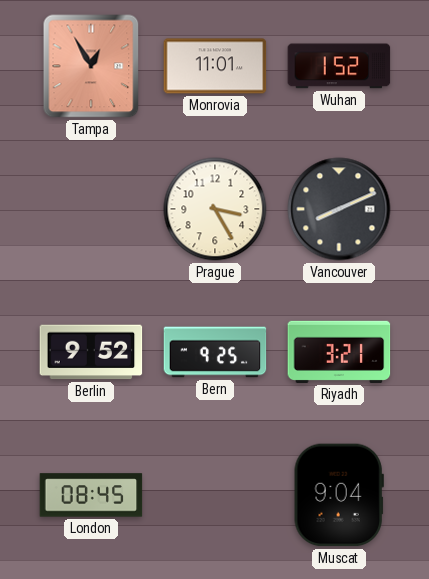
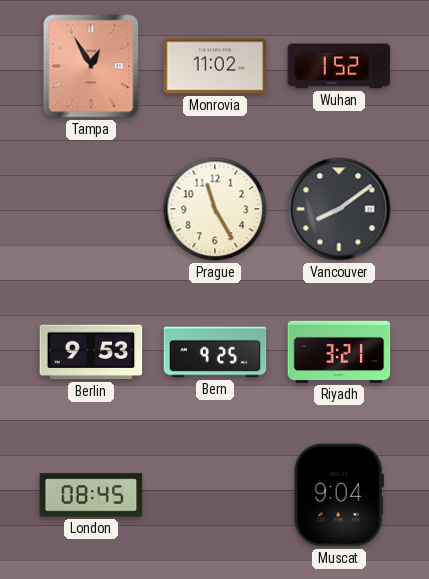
Monrovia: 11:01 -> 11:02
Prague: 3:25 -> 11:25
Vancouver: 8:11 -> 8:09
Berlin: 9:52 -> 9:53
